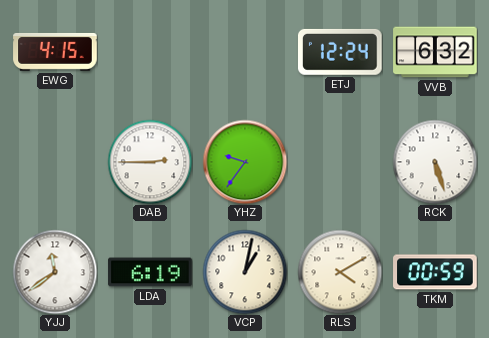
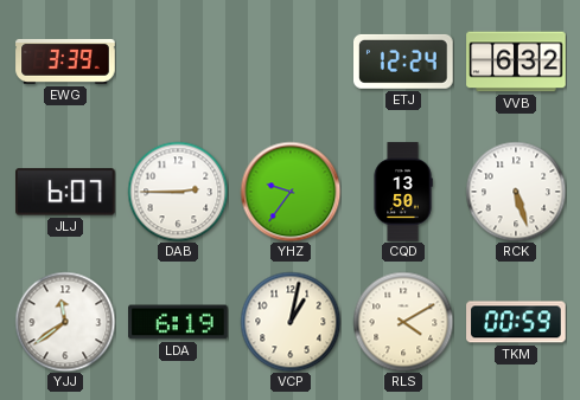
EWG: 4:15 -> 3:39
JLJ: none -> 6:07
CQD: none -> 13:50
